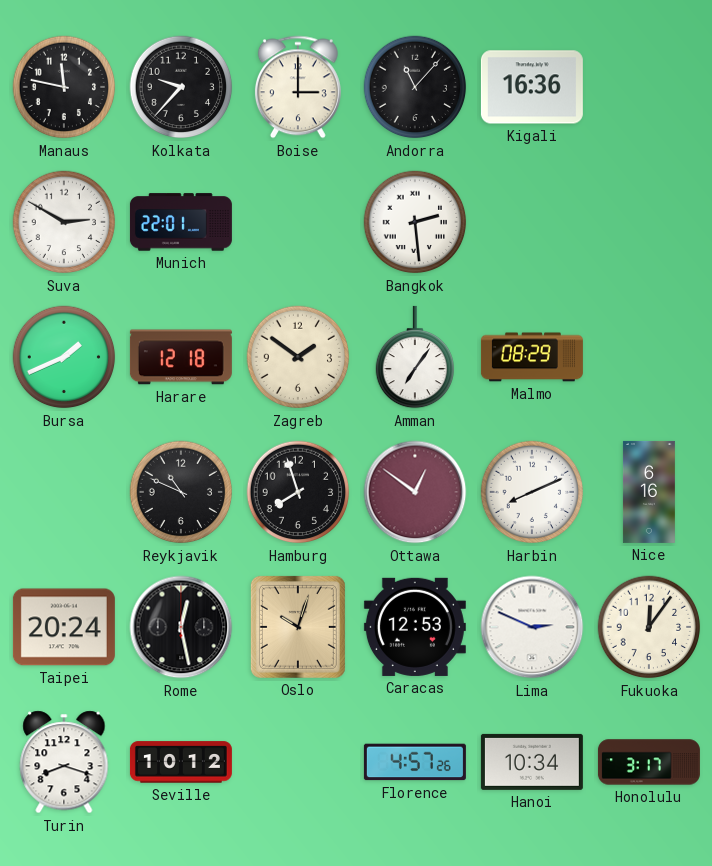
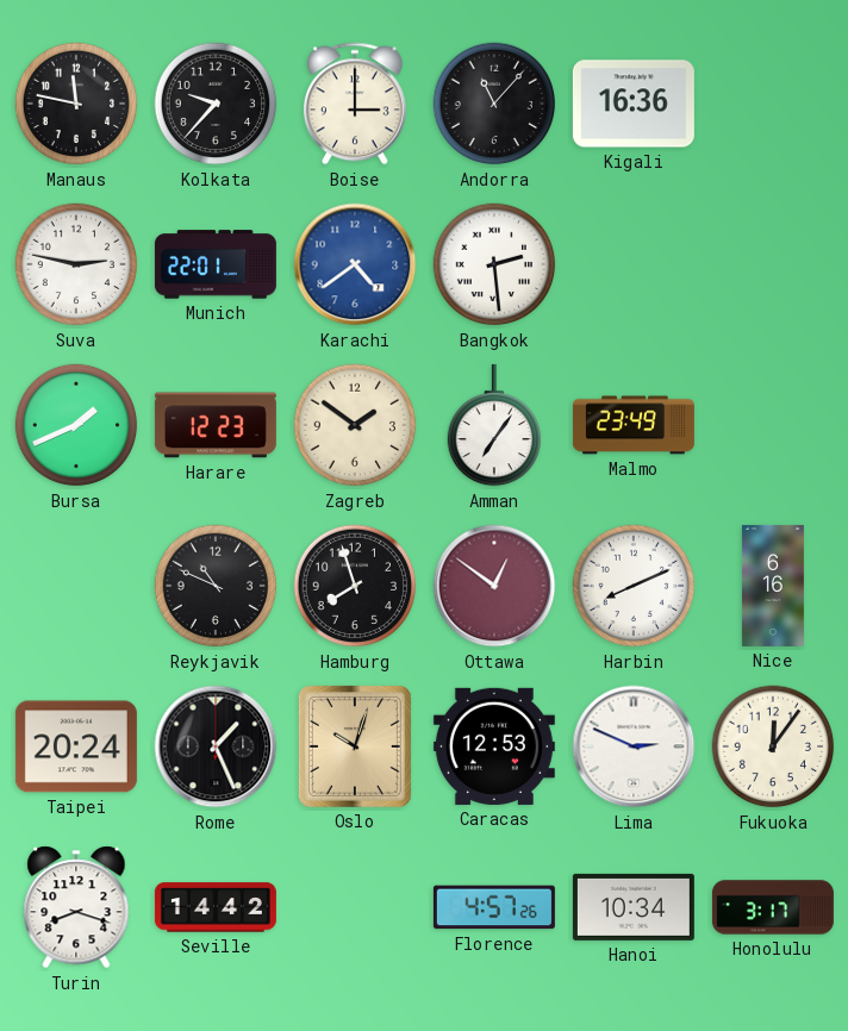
Suva: 2:50 -> 2:47
Karachi: none -> 4:39
Harare: 12:18 -> 12:23
Malmo: 08:29 -> 23:49
Rome: 12:28 -> 1:26
Seville: 10:12 -> 14:42
